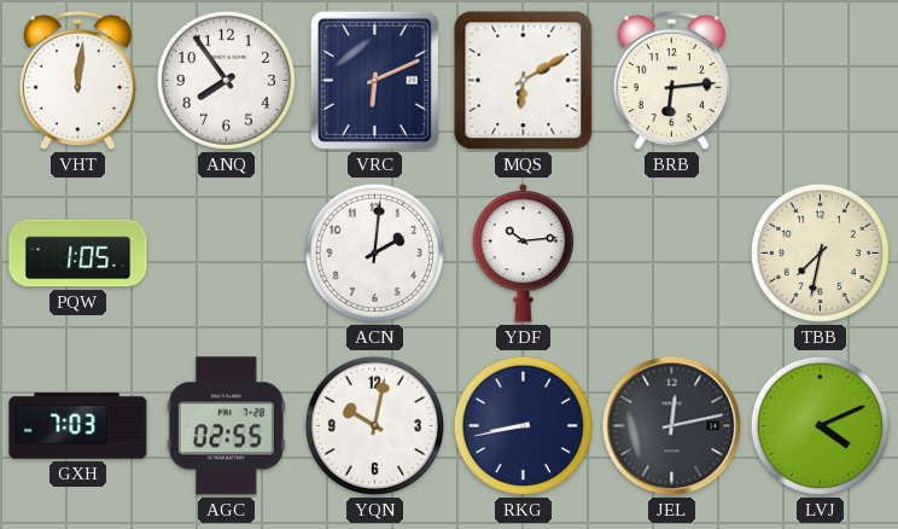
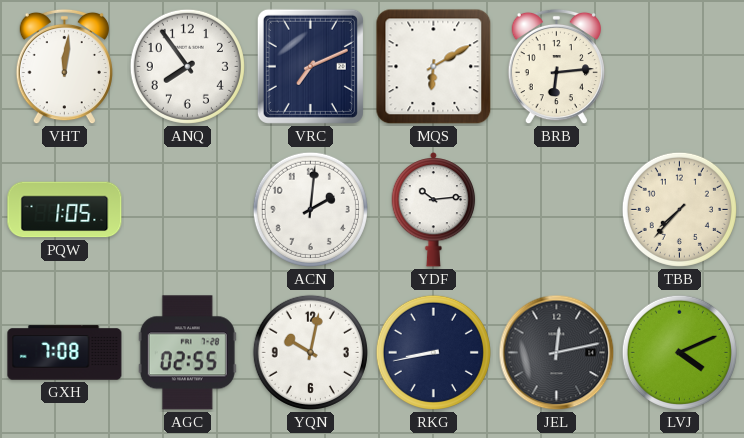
VRC: 6:11 -> 7:11
TBB: 7:32 -> 7:37
GXH: 7:03 -> 7:08
